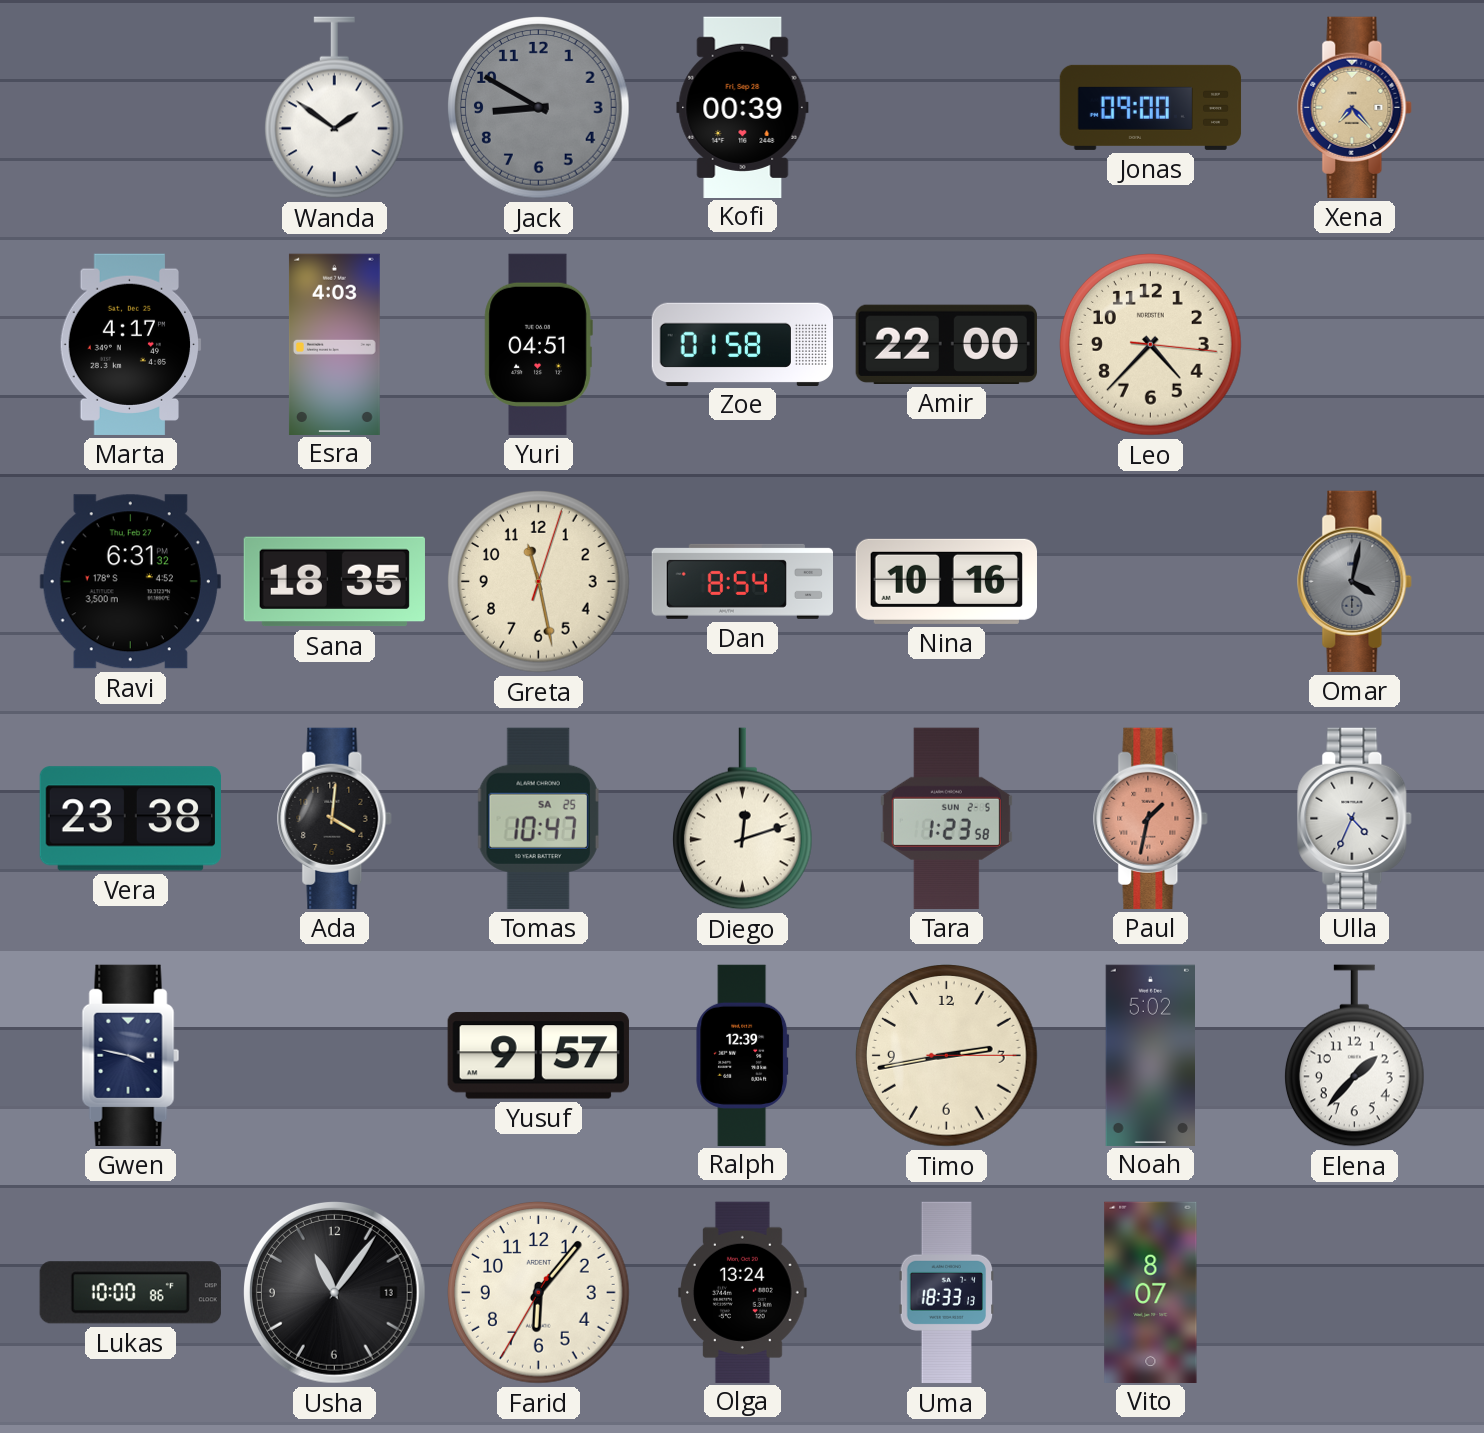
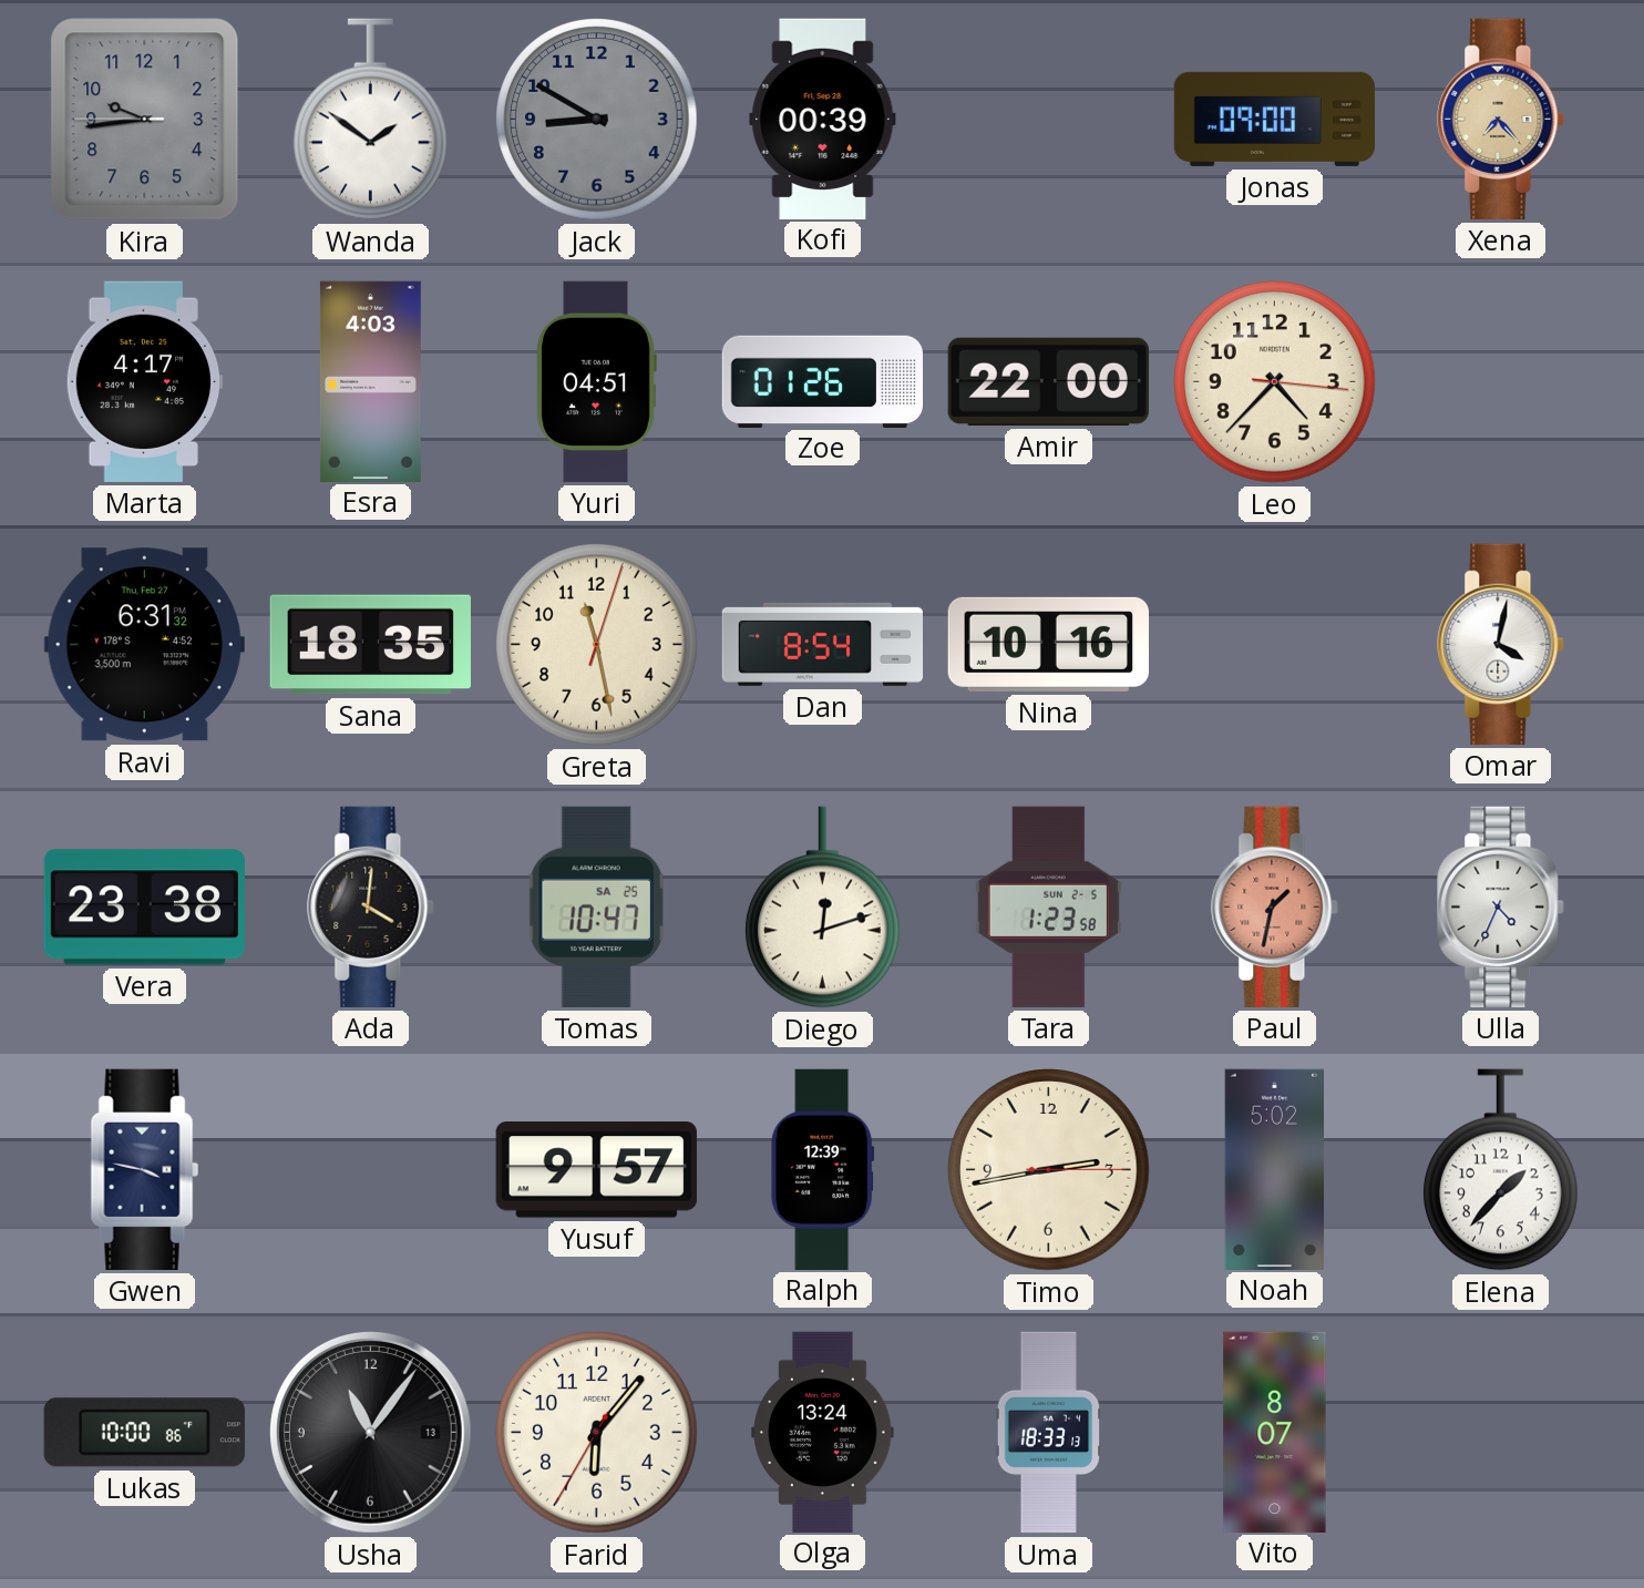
Kira: none -> 9:43
Zoe: 01:58 -> 01:26
Omar dial: grey -> white
